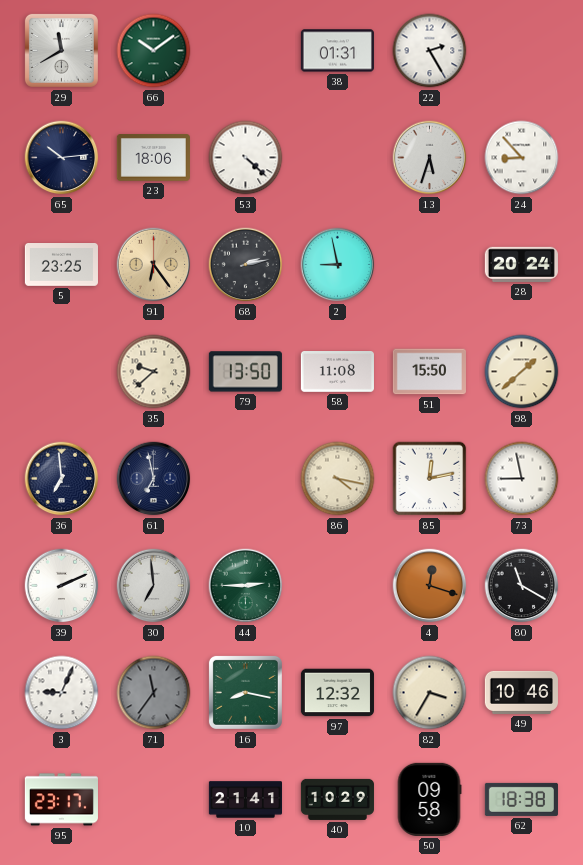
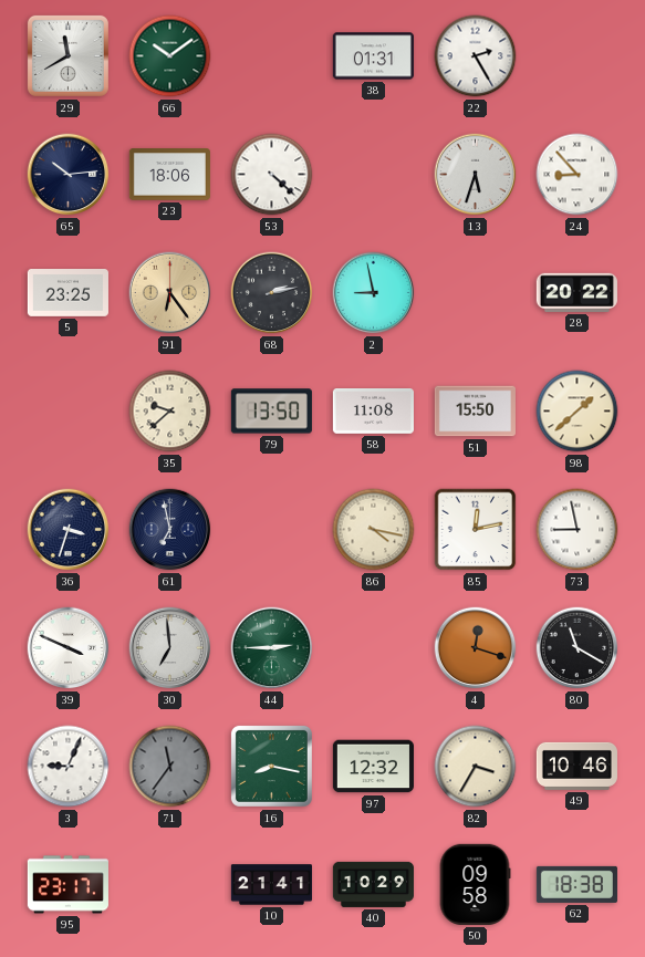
28: 20:24 -> 20:22
36: 6:59 -> 3:33
39: 2:11 -> 3:49
